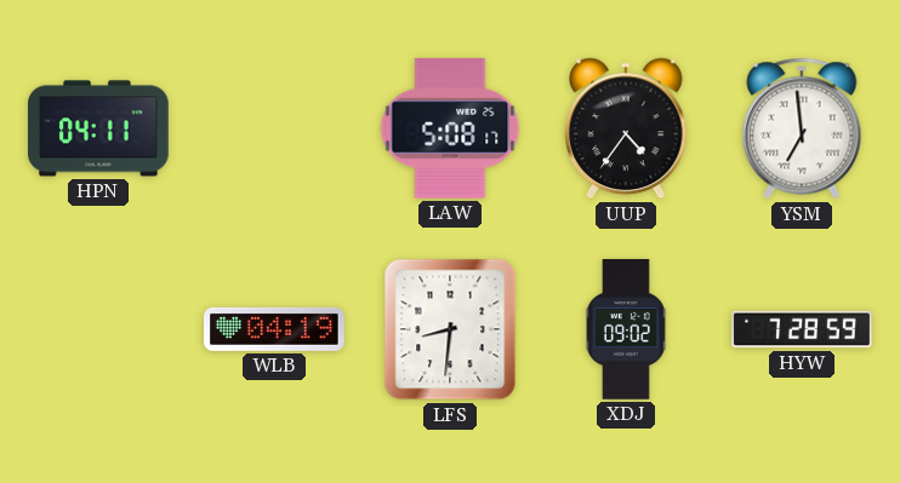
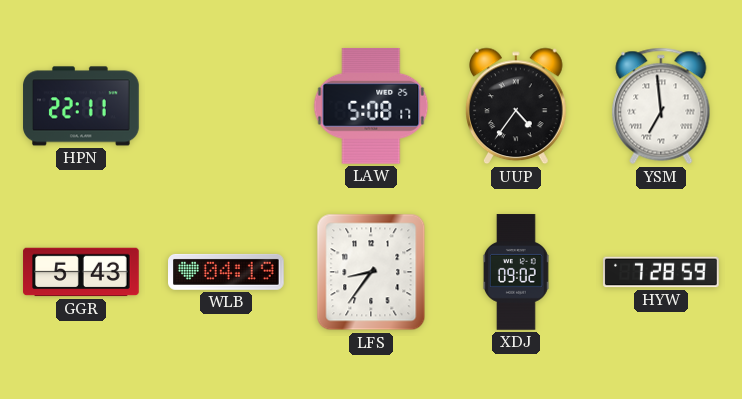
HPN: 04:11 -> 22:11
GGR: none -> 5:43
LFS: 8:31 -> 8:36
